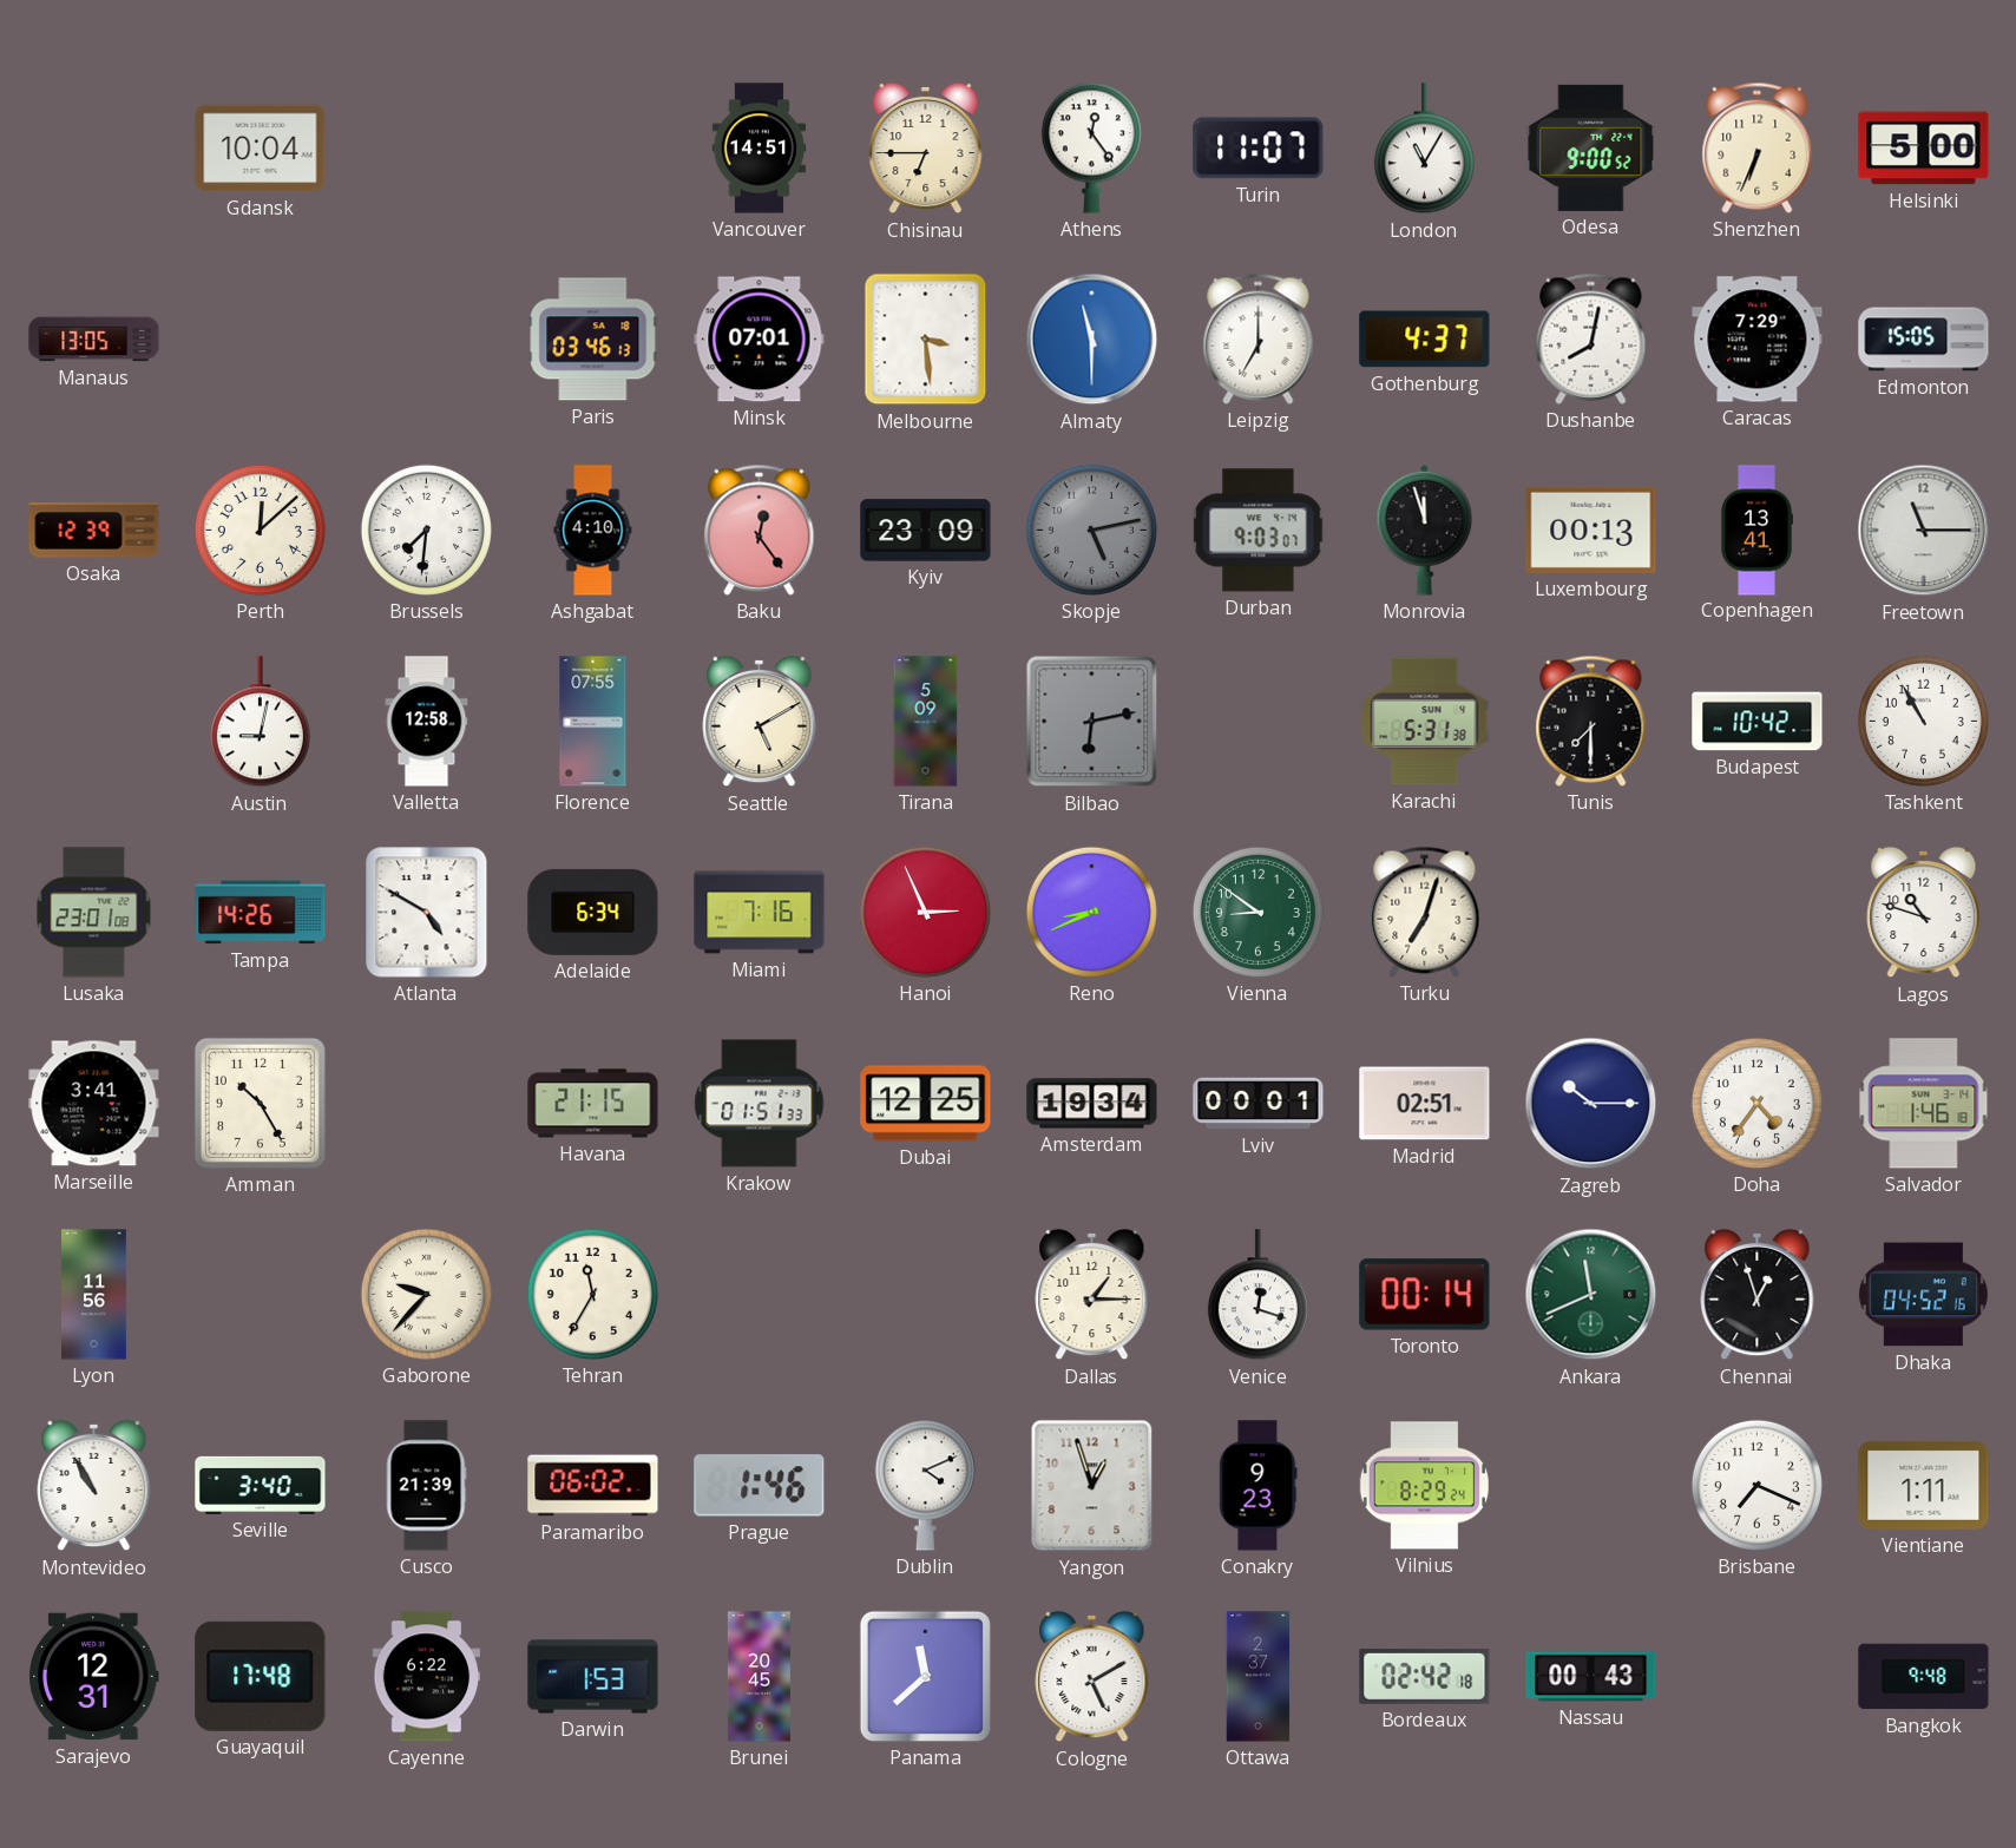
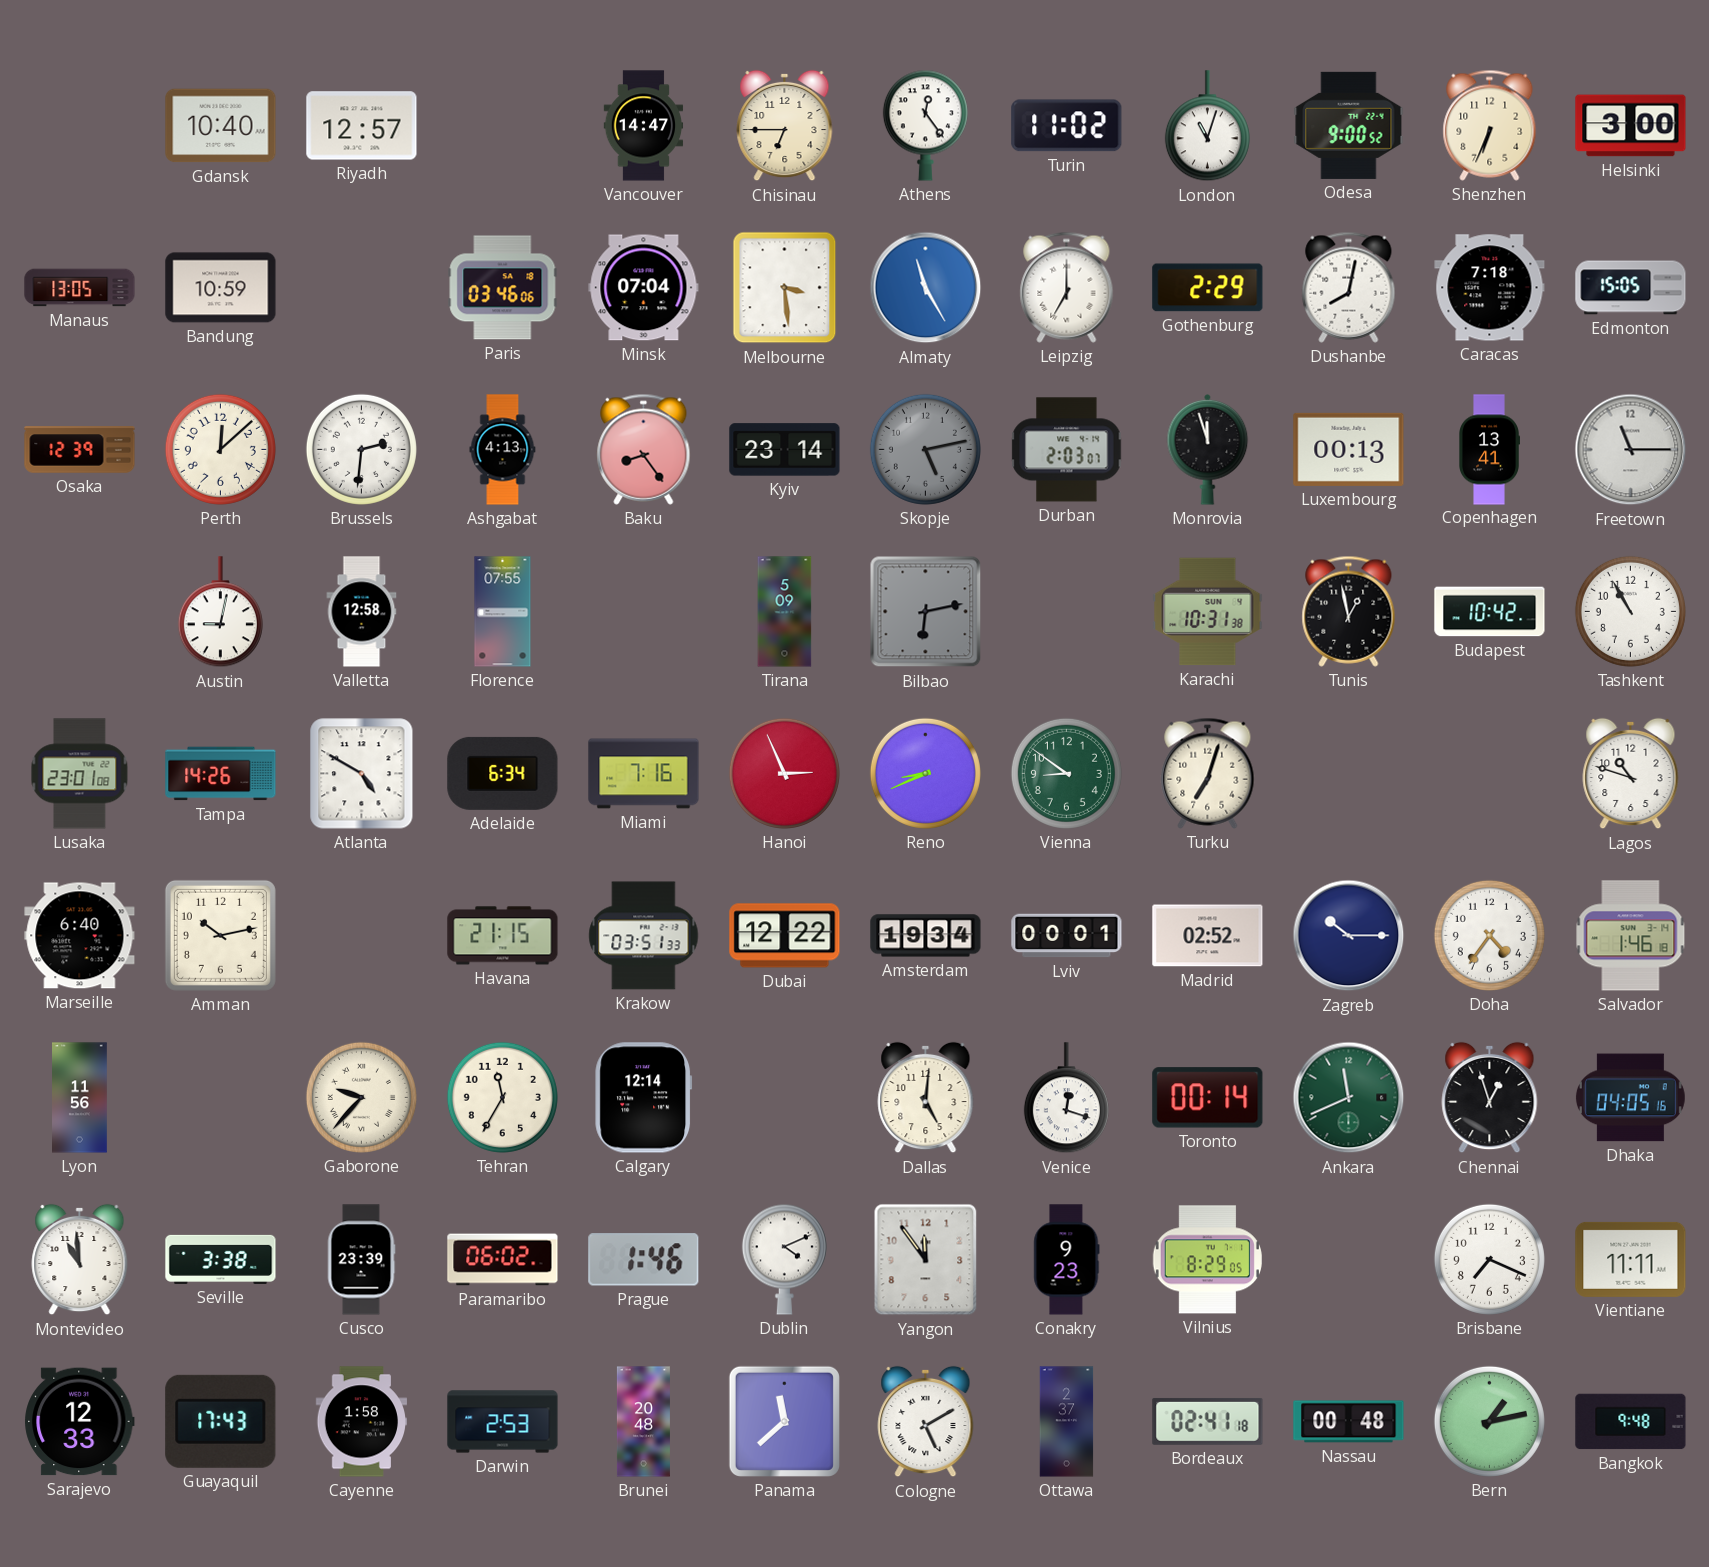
Gdansk: 10:04 -> 10:40
Riyadh: none -> 12:57
Vancouver: 14:51 -> 14:47
Turin: 11:07 -> 11:02
London: 11:05 -> 11:03
Helsinki: 5:00 -> 3:00
Bandung: none -> 10:59
Paris: 03:46:13 -> 03:46:06
Minsk: 07:01 -> 07:04
Almaty: 11:30 -> 11:25
Gothenburg: 4:37 -> 2:29
Caracas: 7:29 -> 7:18
Brussels: 7:31 -> 2:31
Ashgabat: 4:10 -> 4:13
Baku: 12:24 -> 8:24
Kyiv: 23:09 -> 23:14
Durban: 9:03 -> 2:03
Seattle: 5:10 -> none
Karachi: 5:31 -> 10:31
Tunis: 7:30 -> 12:58
Marseille: 3:41 -> 6:40
Amman: 10:25 -> 10:13
Krakow: 01:51 -> 03:51
Dubai: 12:25 -> 12:22
Madrid: 02:51 -> 02:52
Calgary: none -> 12:14
Dallas: 1:15 -> 5:01
Dhaka: 04:52 -> 04:05
Montevideo: 10:55 -> 10:59
Seville: 3:40 -> 3:38
Cusco: 21:39 -> 23:39
Yangon: 12:57 -> 11:54
Vilnius: 8:29:24 -> 8:29:05
Vientiane: 1:11 -> 11:11
Sarajevo: 12:31 -> 12:33
Guayaquil: 17:48 -> 17:43
Cayenne: 6:22 -> 1:58
Darwin: 1:53 -> 2:53
Brunei: 20:45 -> 20:48
Bordeaux: 02:42 -> 02:41
Nassau: 00:43 -> 00:48
Bern: none -> 1:13
